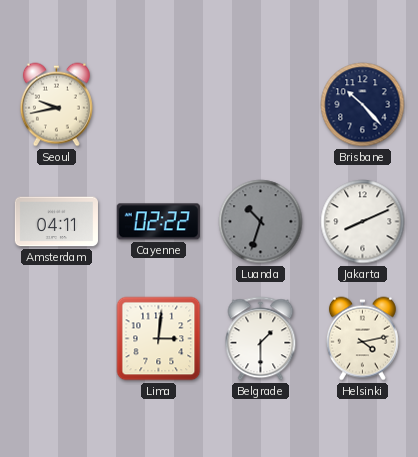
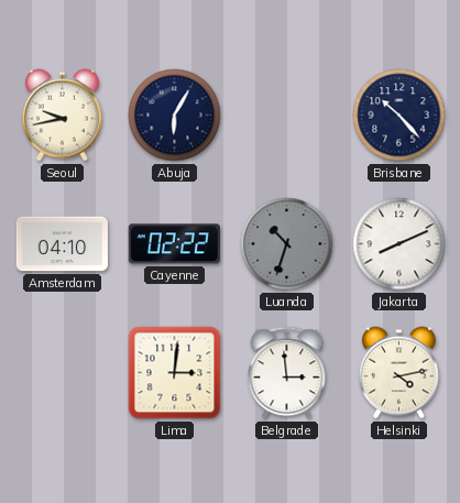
Abuja: none -> 6:05
Amsterdam: 04:11 -> 04:10
Belgrade: 1:30 -> 2:59
